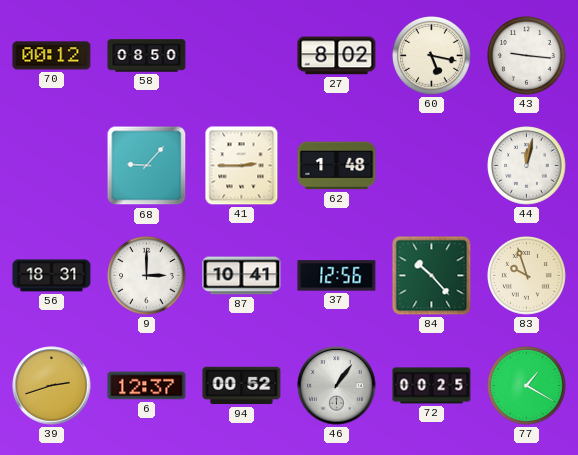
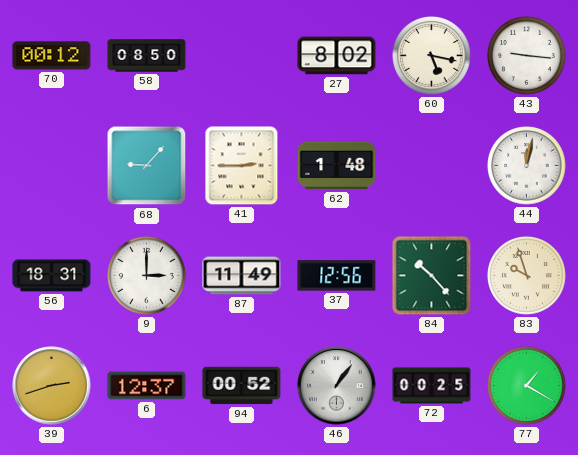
87: 10:41 -> 11:49
